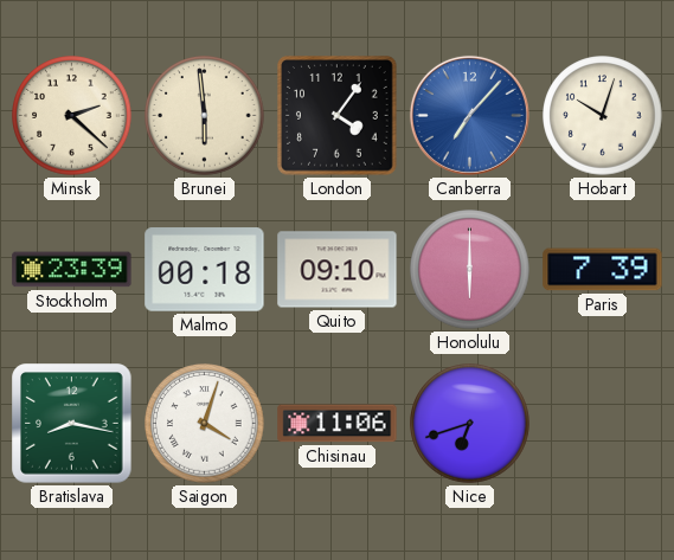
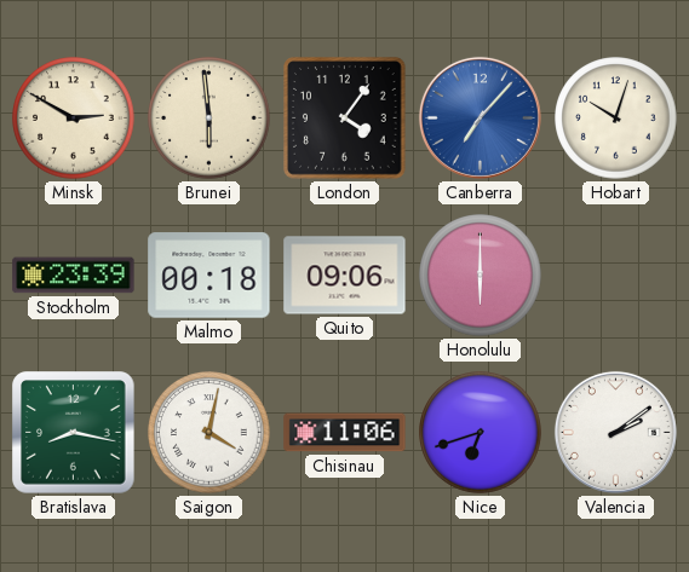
Minsk: 2:22 -> 2:50
Quito: 09:10 -> 09:06
Paris: 7:39 -> none
Saigon: 4:03 -> 4:02
Valencia: none -> 2:09
